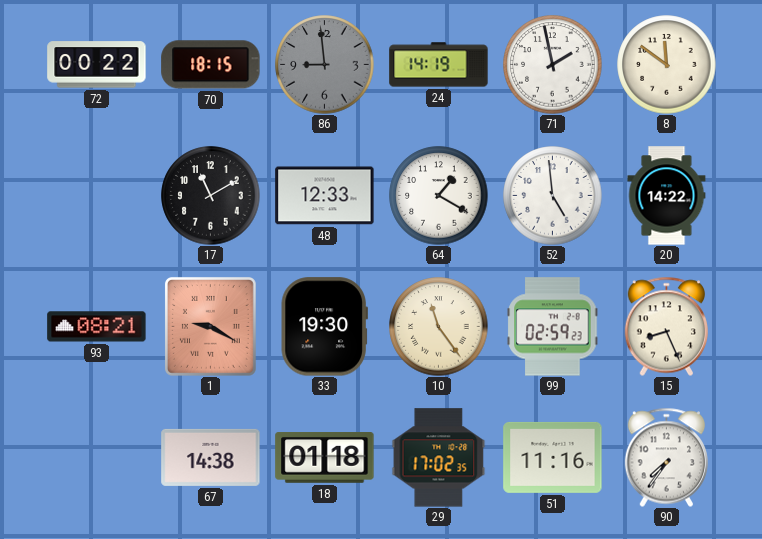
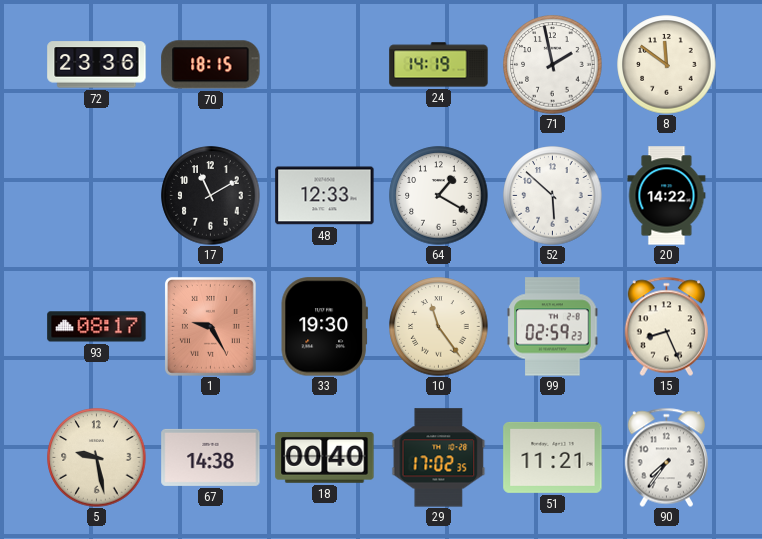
72: 00:22 -> 23:36
86: 8:59 -> none
52: 4:59 -> 5:52
93: 08:21 -> 08:17
1: 9:20 -> 9:25
5: none -> 9:28
18: 01:18 -> 00:40
51: 11:16 -> 11:21
